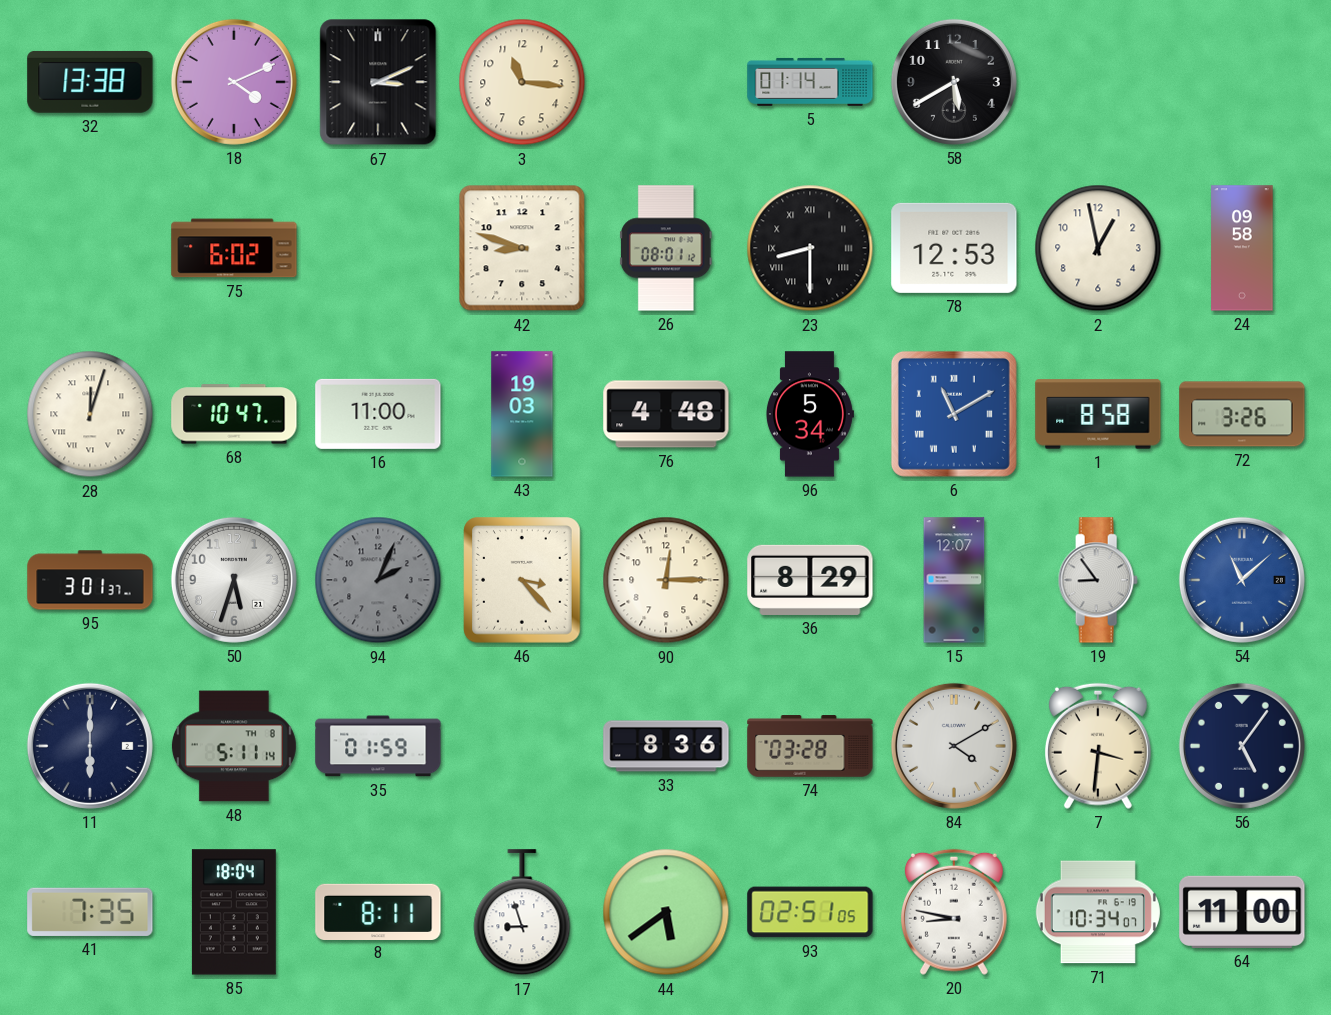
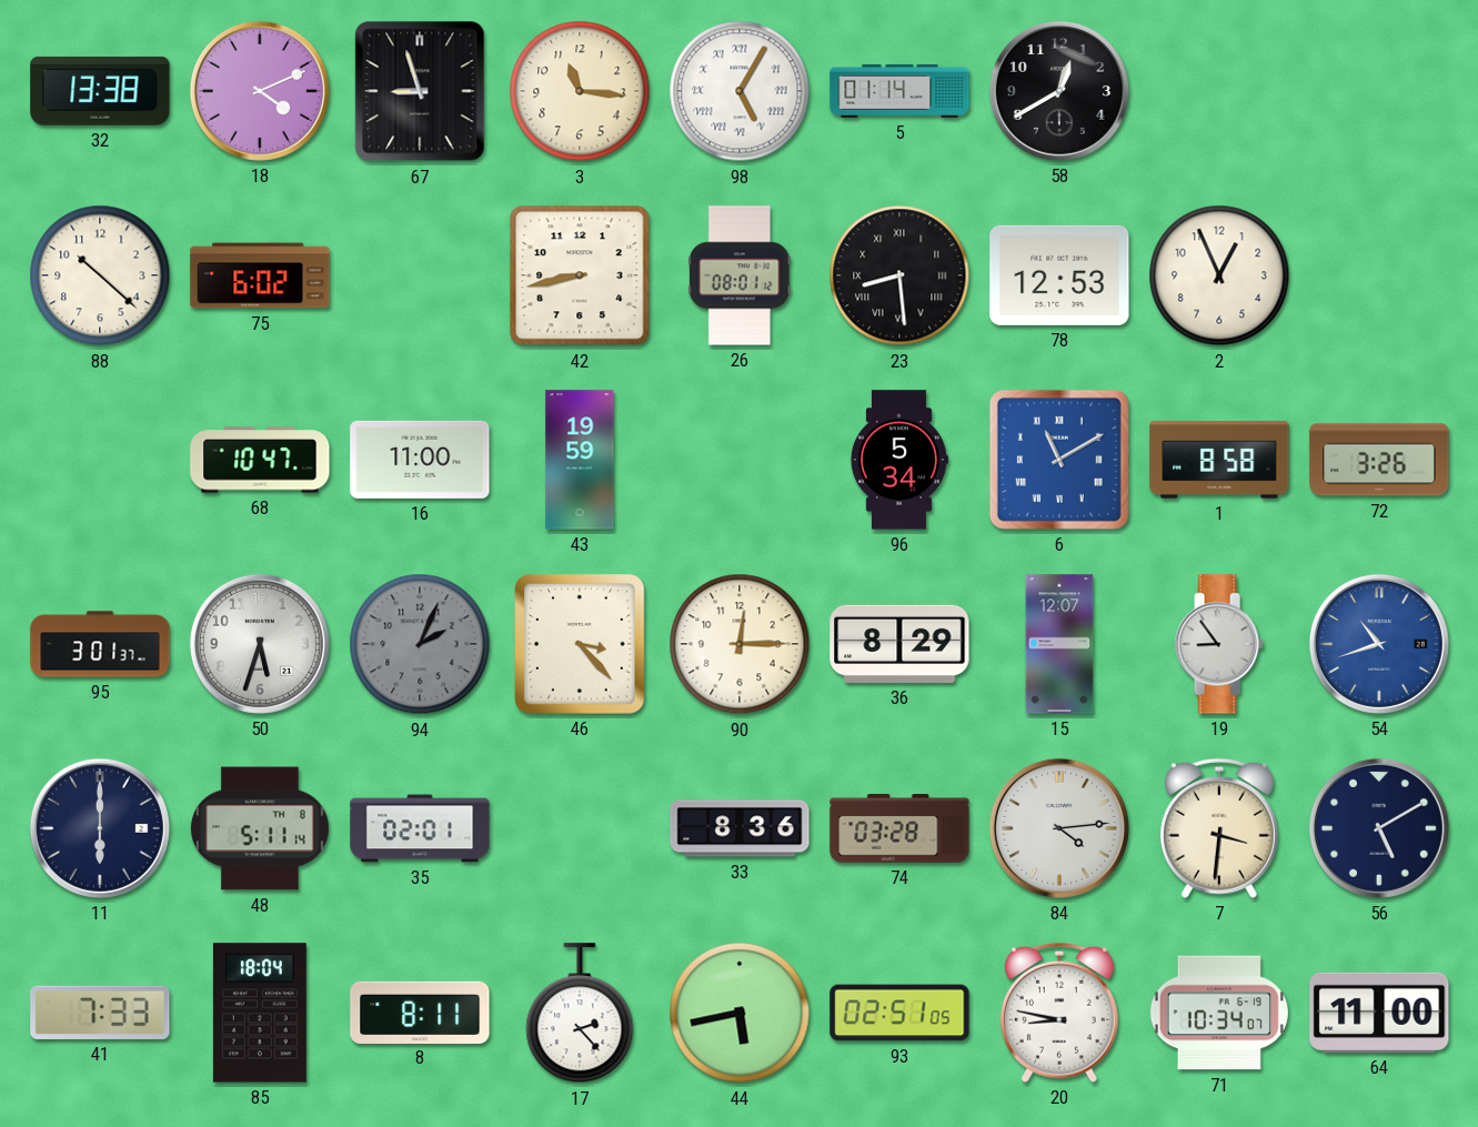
67: 3:11 -> 8:57
98: none -> 5:05
58: 5:40 -> 12:40
88: none -> 10:22
42: 8:48 -> 8:43
23: 8:30 -> 8:29
2: 12:58 -> 12:56
24: 09:58 -> none
28: 12:03 -> none
43: 19:03 -> 19:59
76: 4:48 -> none
54: 11:08 -> 10:42
35: 01:59 -> 02:01
84: 4:10 -> 4:14
56: 5:06 -> 5:10
41: 7:35 -> 7:33
17: 8:57 -> 2:23
44: 5:39 -> 5:43
